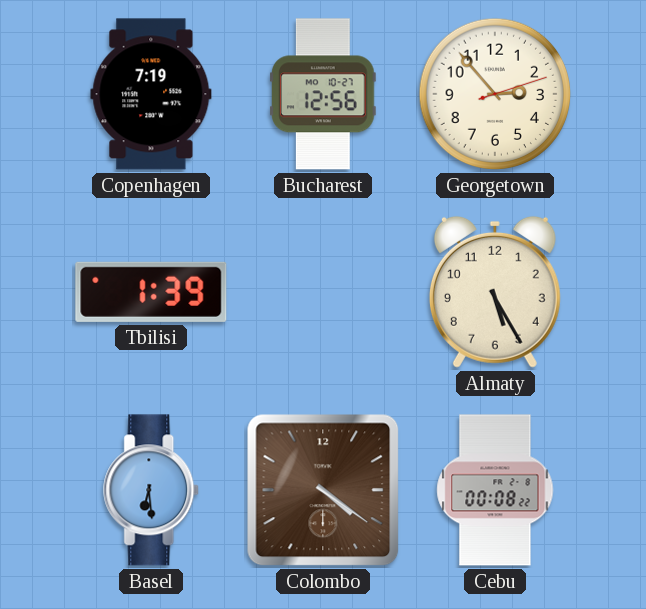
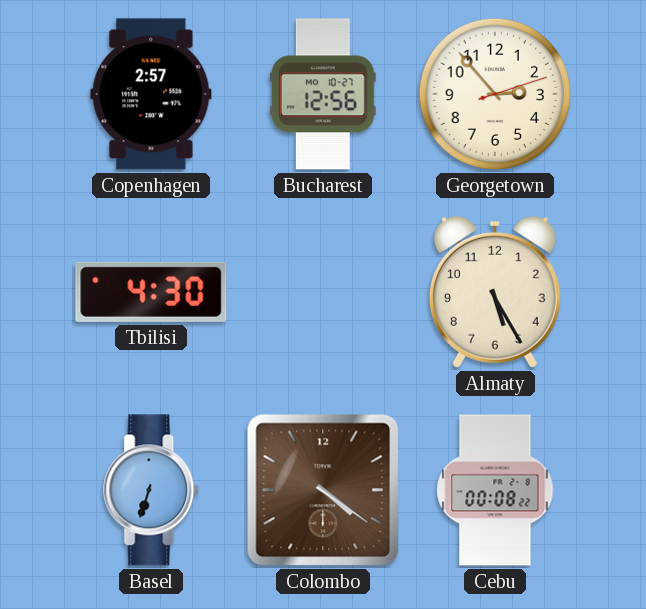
Copenhagen: 7:19 -> 2:57
Tbilisi: 1:39 -> 4:30
Basel: 6:29 -> 6:33
